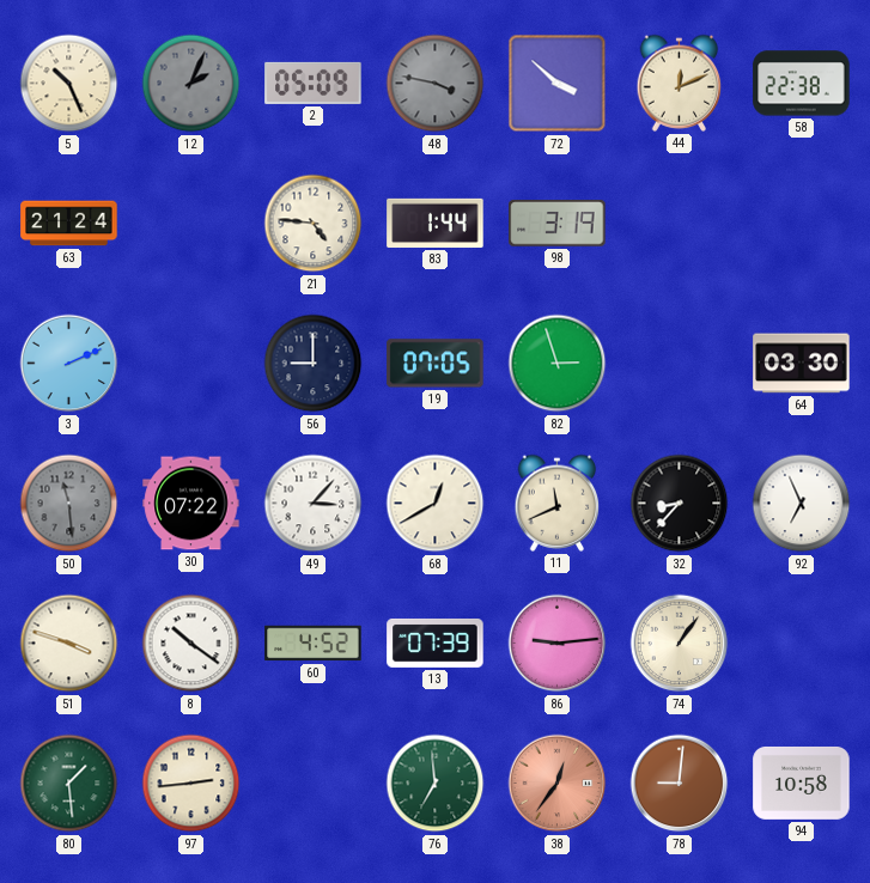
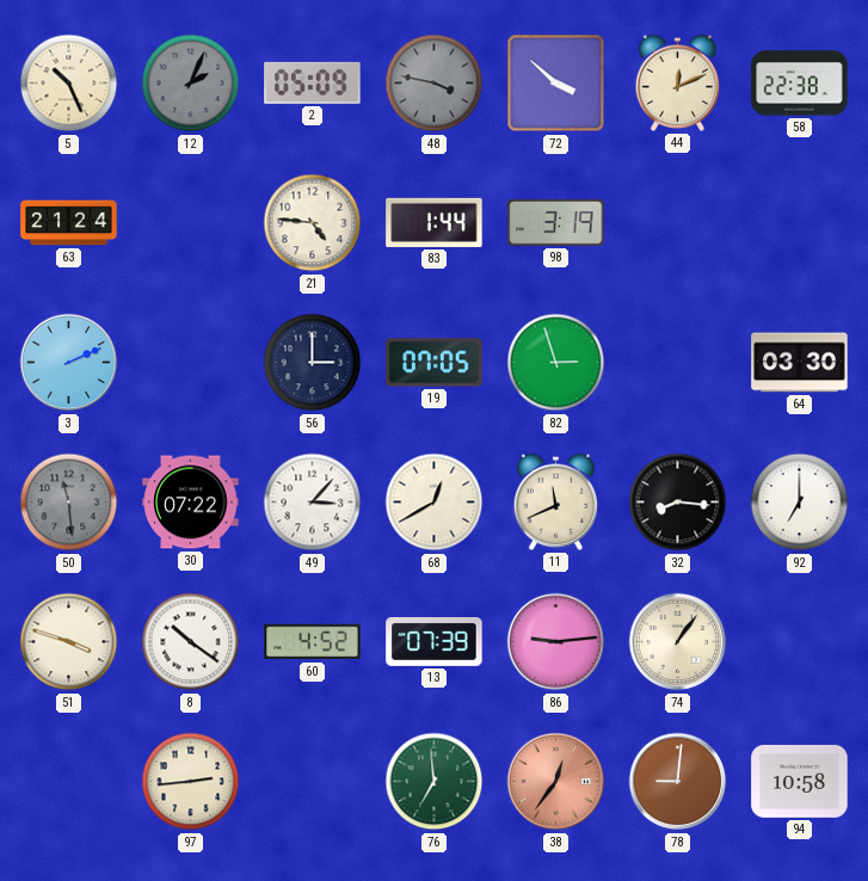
56: 9:00 -> 3:00
32: 8:37 -> 8:16
92: 6:56 -> 7:00
80: 1:29 -> none
